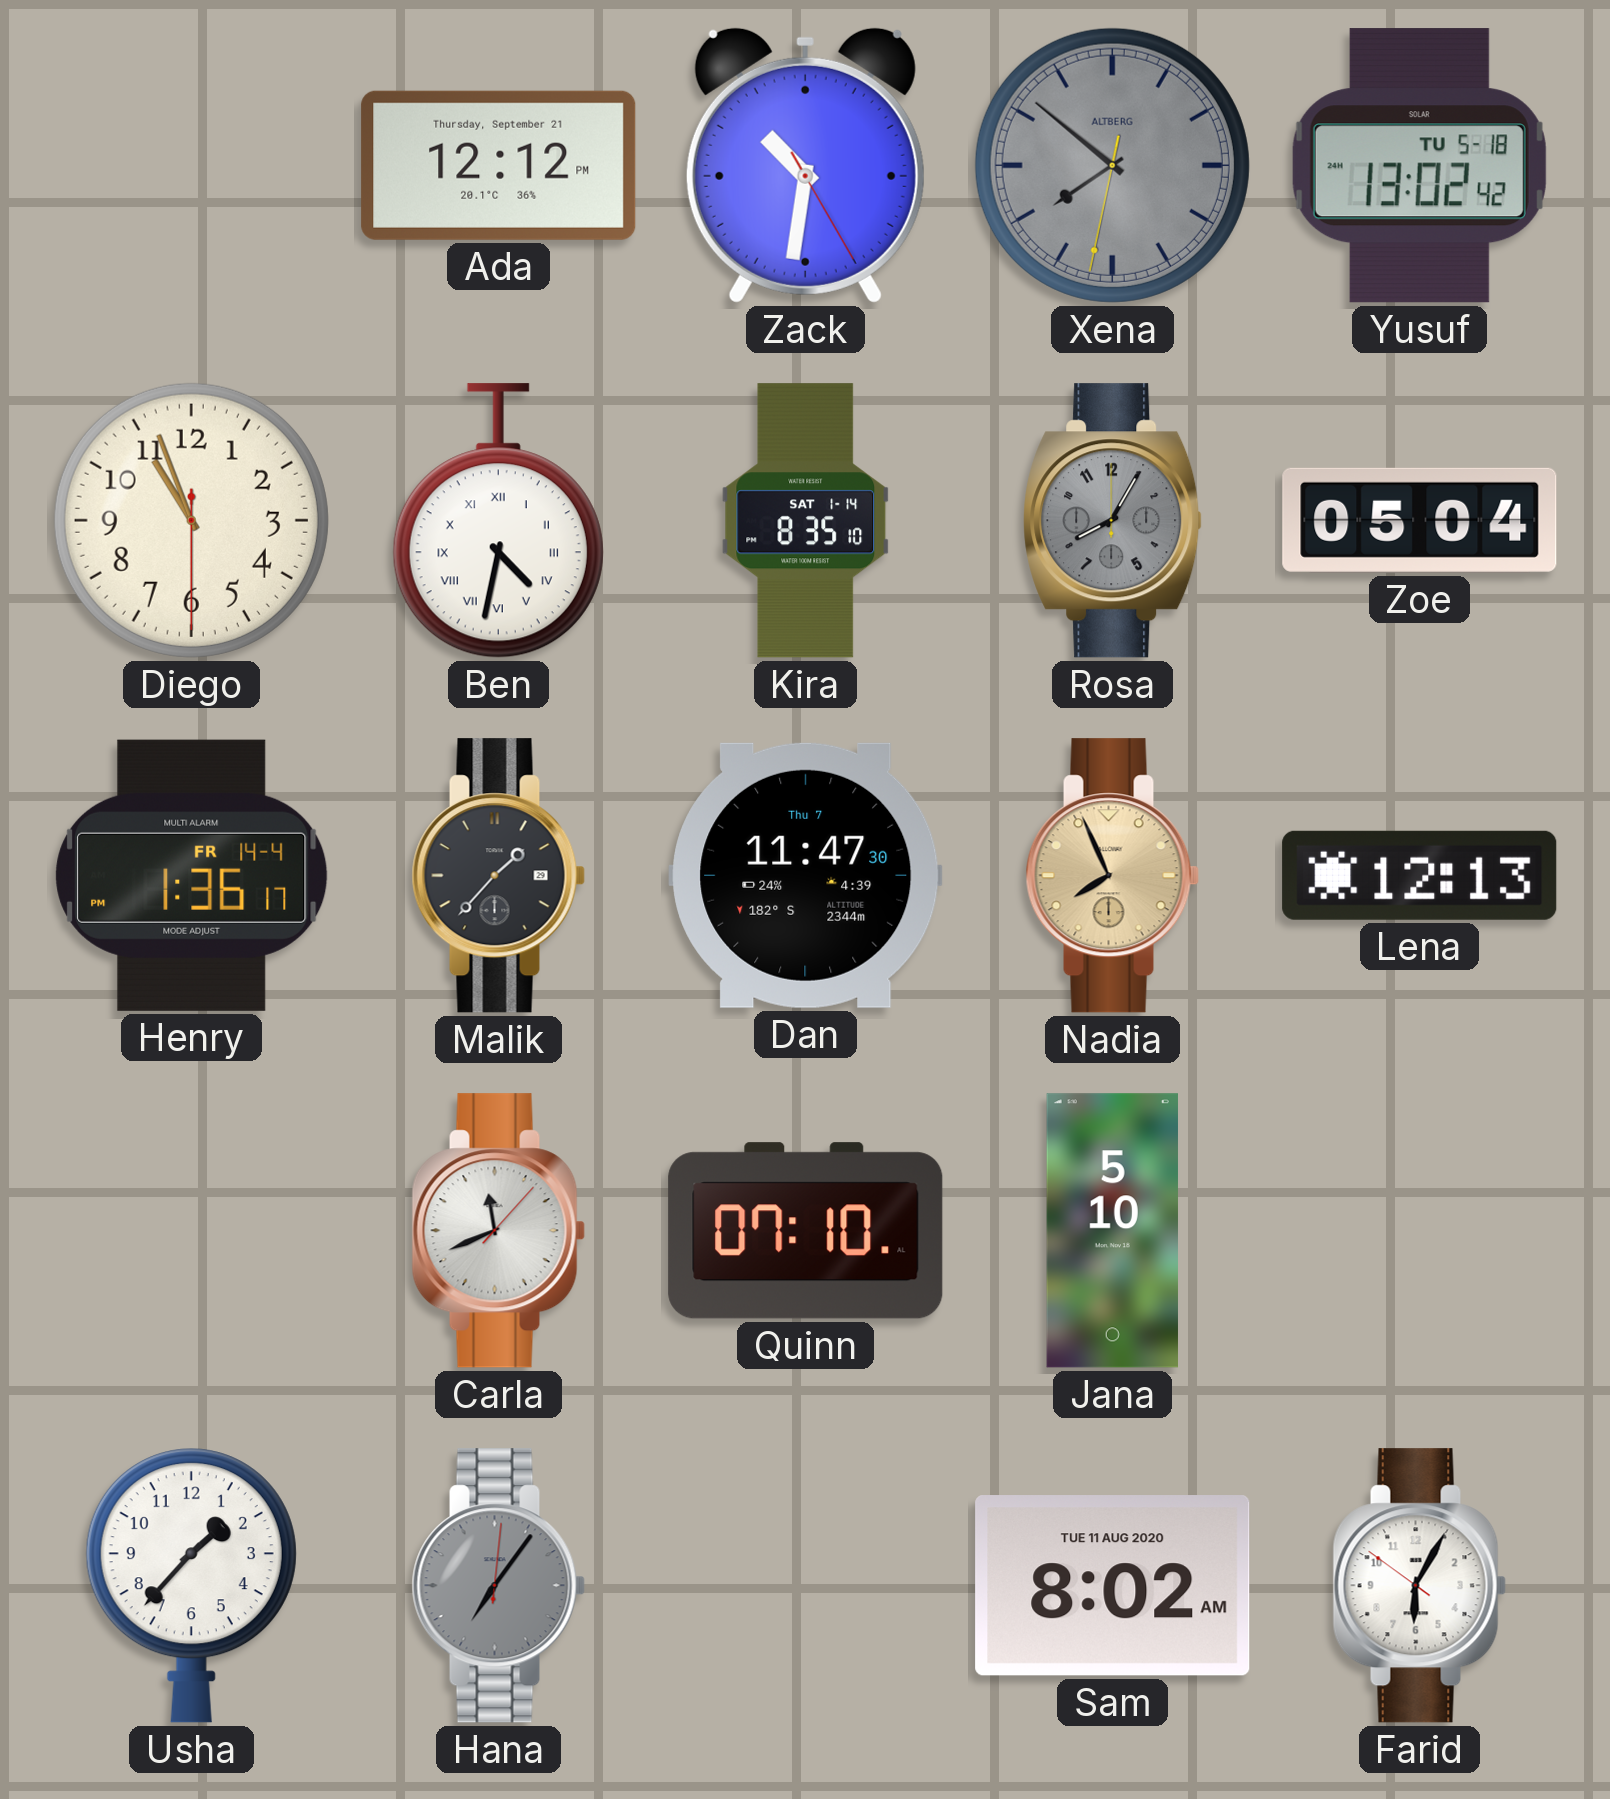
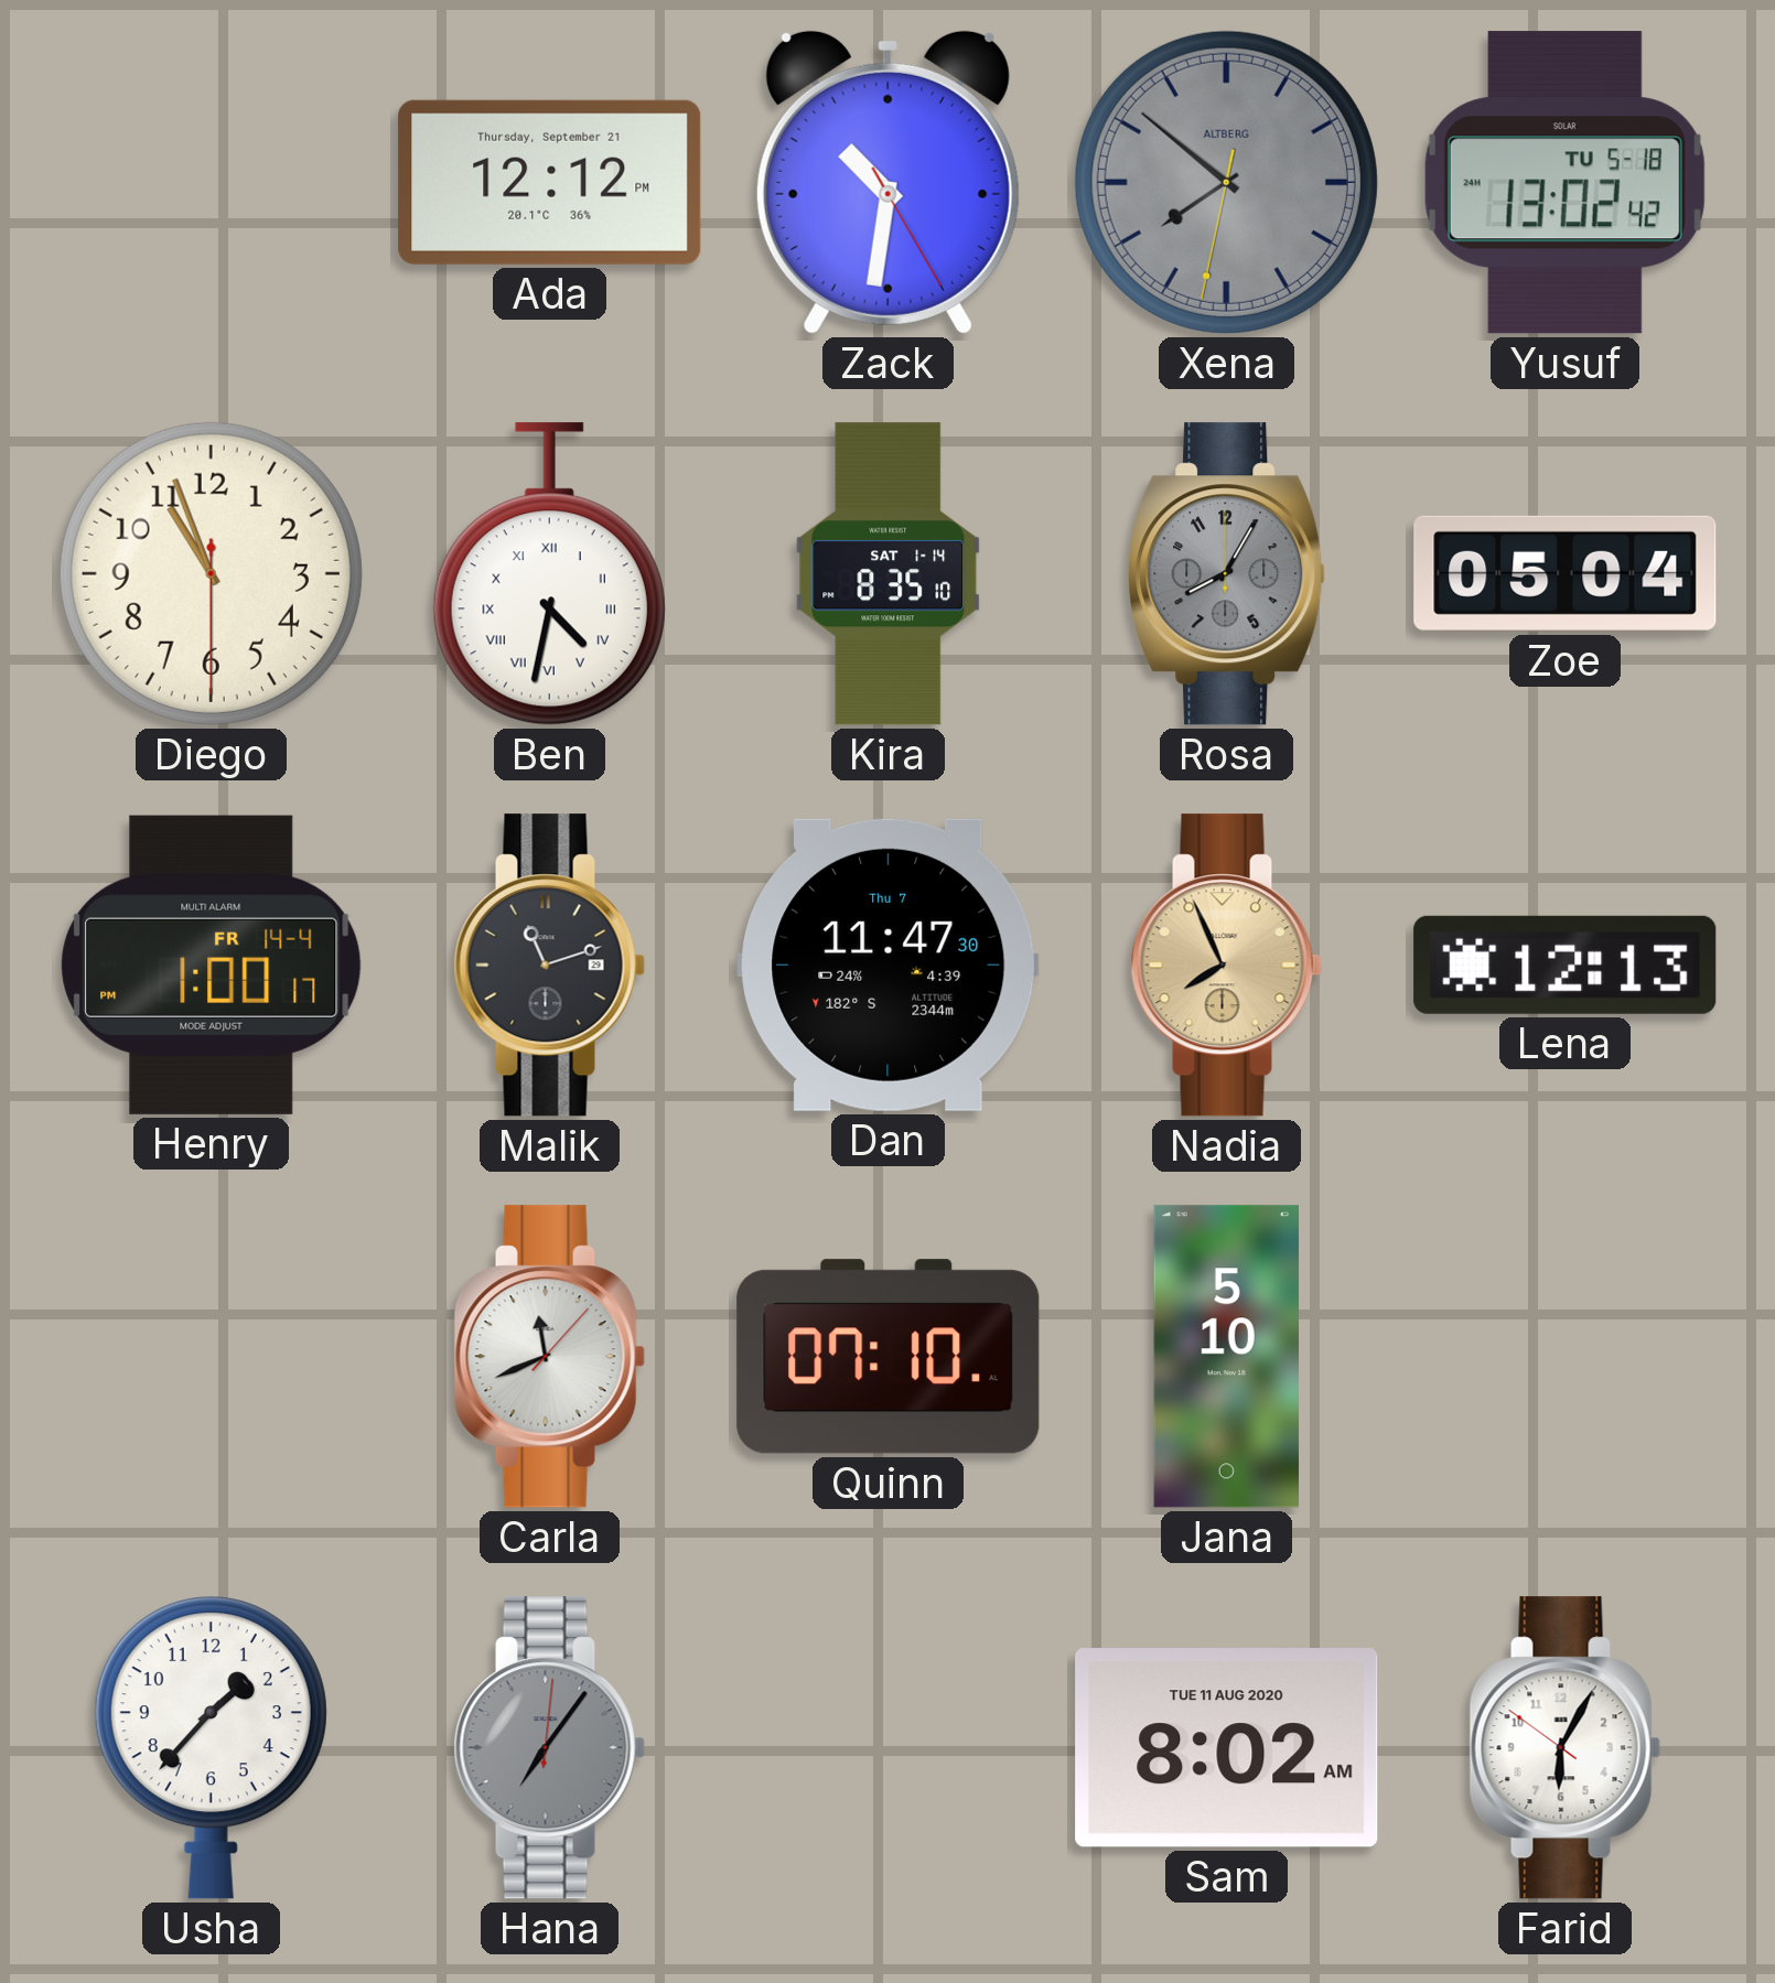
Henry: 1:36 -> 1:00
Malik: 1:37 -> 11:12
